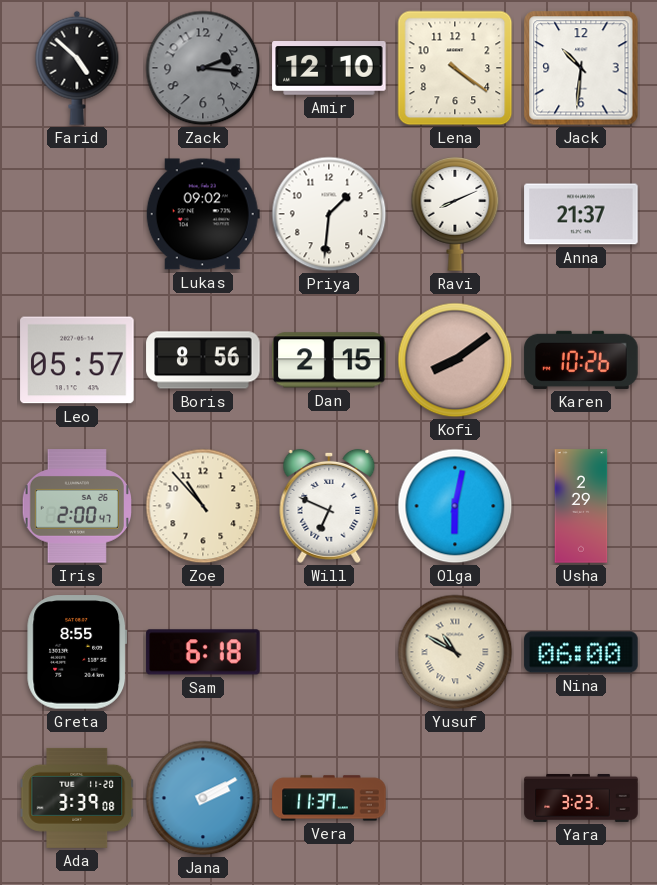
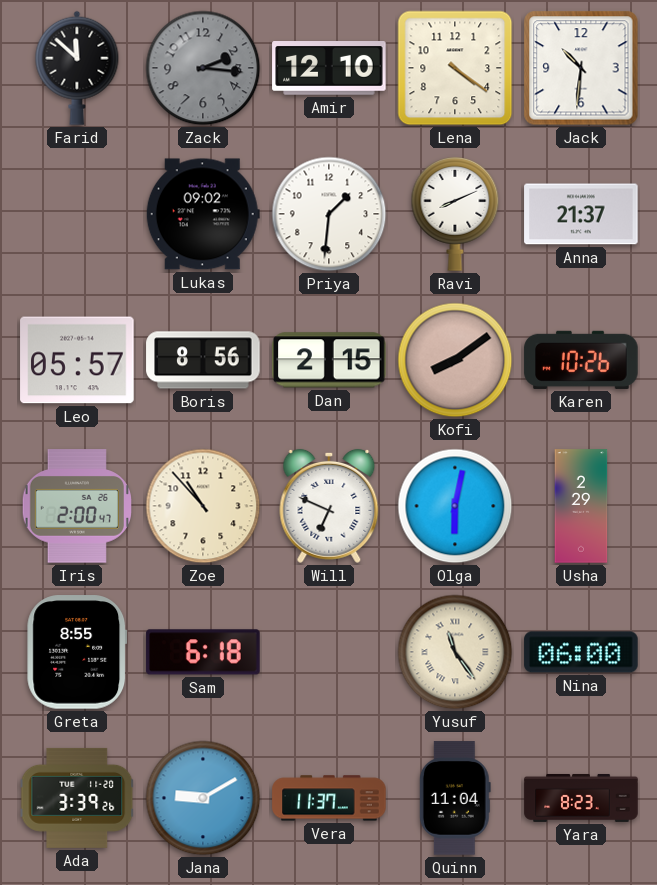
Farid: 4:52 -> 11:52
Yusuf: 10:50 -> 11:24
Ada: 3:39:08 -> 3:39:26
Jana: 2:10 -> 9:10
Quinn: none -> 11:04
Yara: 3:23 -> 8:23
